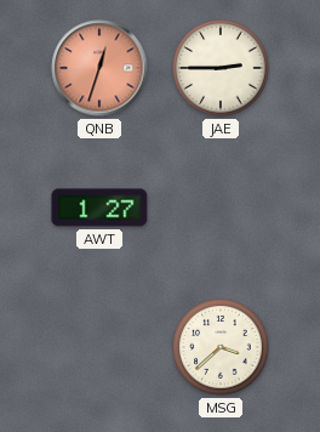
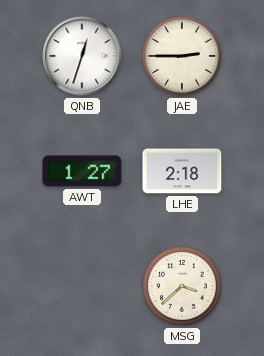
QNB dial: salmon -> white
LHE: none -> 2:18
